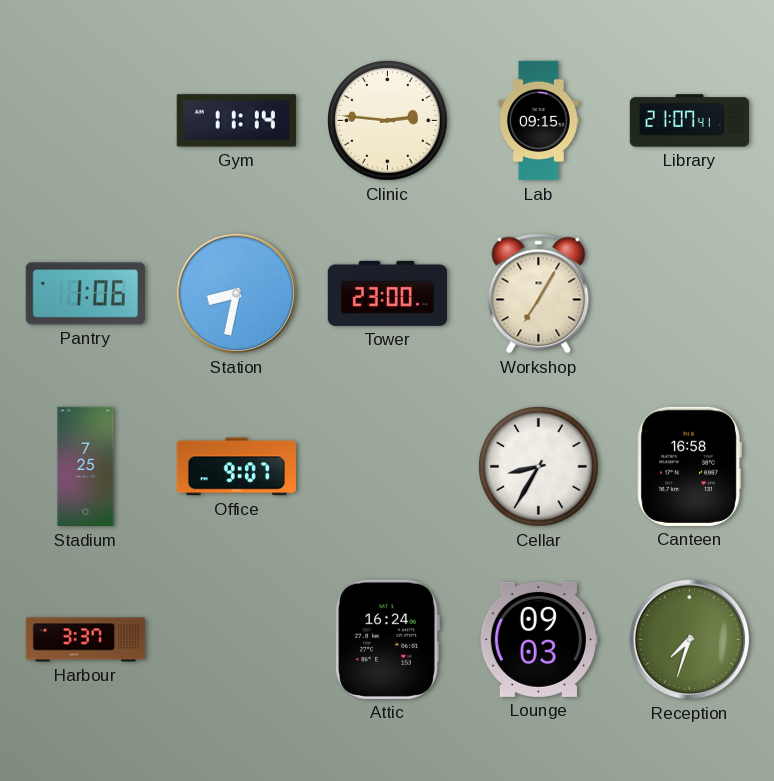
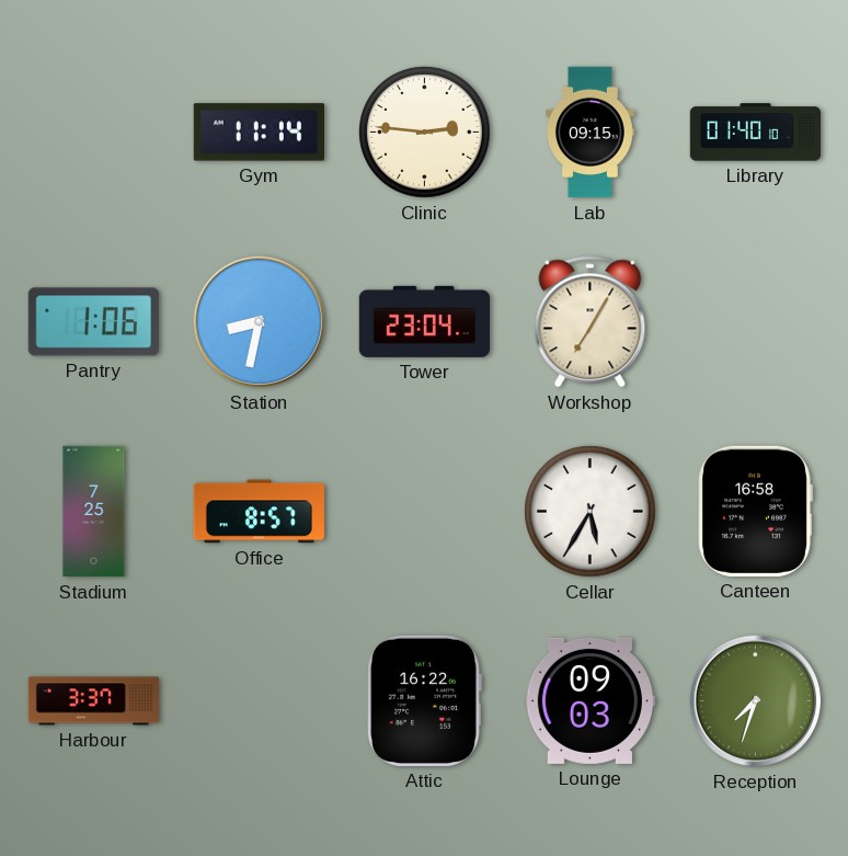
Library: 21:07 -> 01:40
Tower: 23:00 -> 23:04
Office: 9:07 -> 8:57
Cellar: 8:35 -> 5:35
Attic: 16:24 -> 16:22
